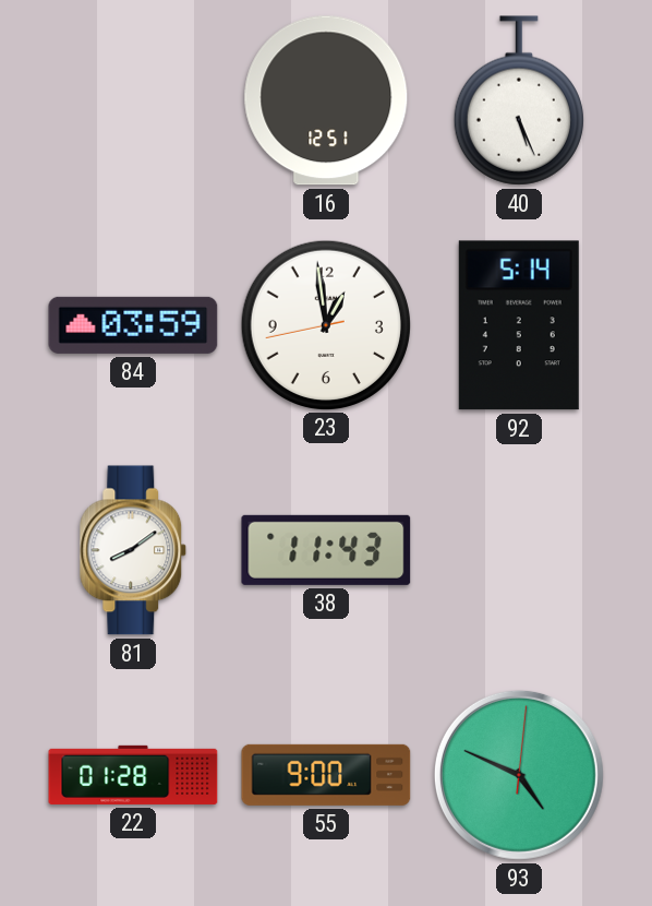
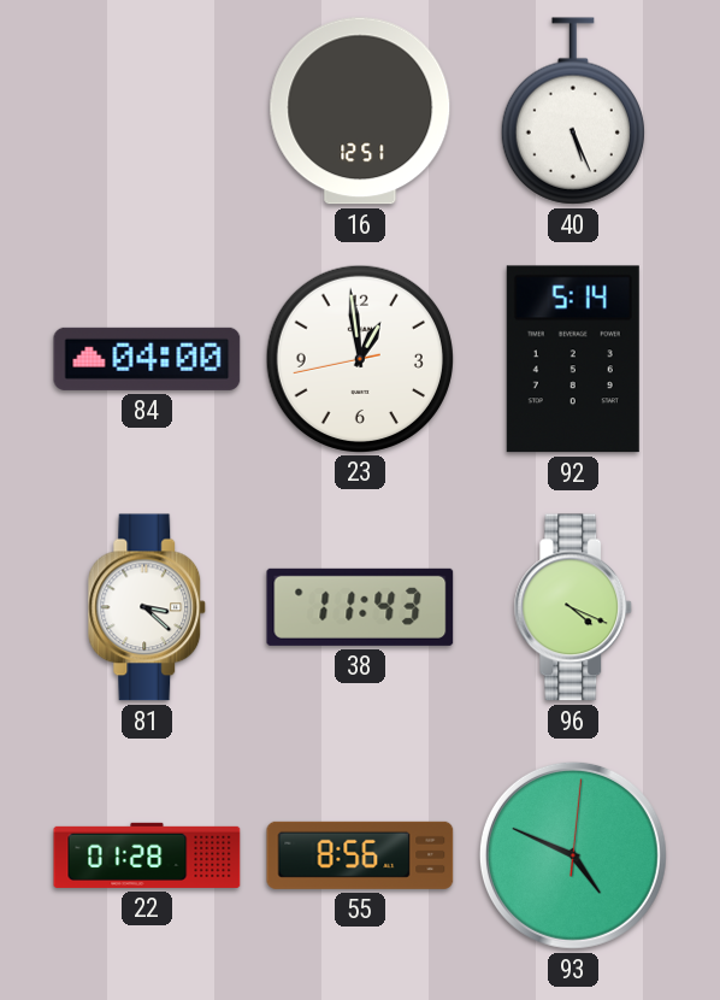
84: 03:59 -> 04:00
81: 8:09 -> 3:22
96: none -> 4:19
55: 9:00 -> 8:56
